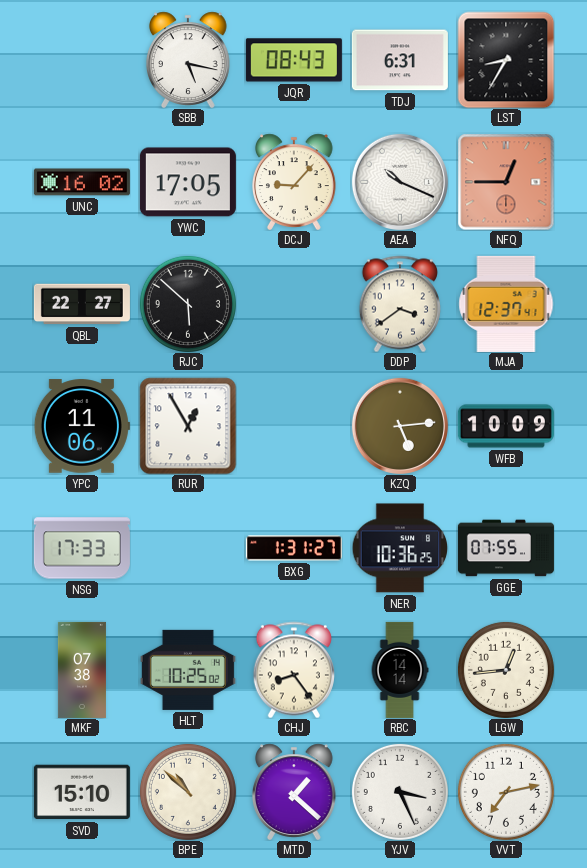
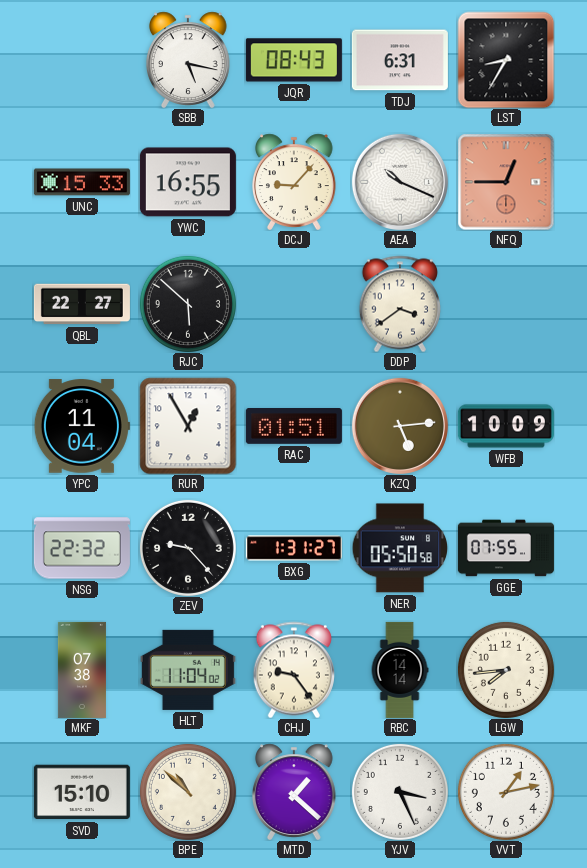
UNC: 16:02 -> 15:33
YWC: 17:05 -> 16:55
MJA: 12:37 -> none
YPC: 11:06 -> 11:04
RAC: none -> 01:51
NSG: 17:33 -> 22:32
ZEV: none -> 9:23
NER: 10:36 -> 05:50
HLT: 10:25 -> 11:04
CHJ: 8:24 -> 9:24
LGW: 12:44 -> 7:44
VVT: 7:13 -> 1:13
